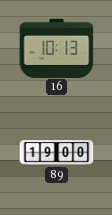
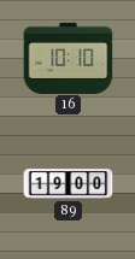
16: 10:13 -> 10:10
